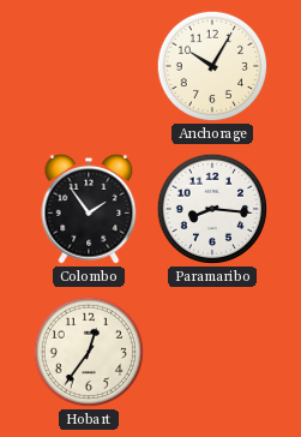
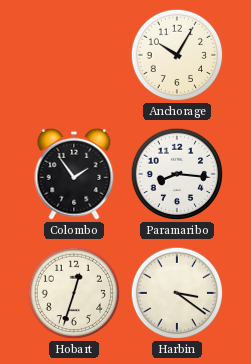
Hobart: 12:36 -> 12:33
Harbin: none -> 3:21
